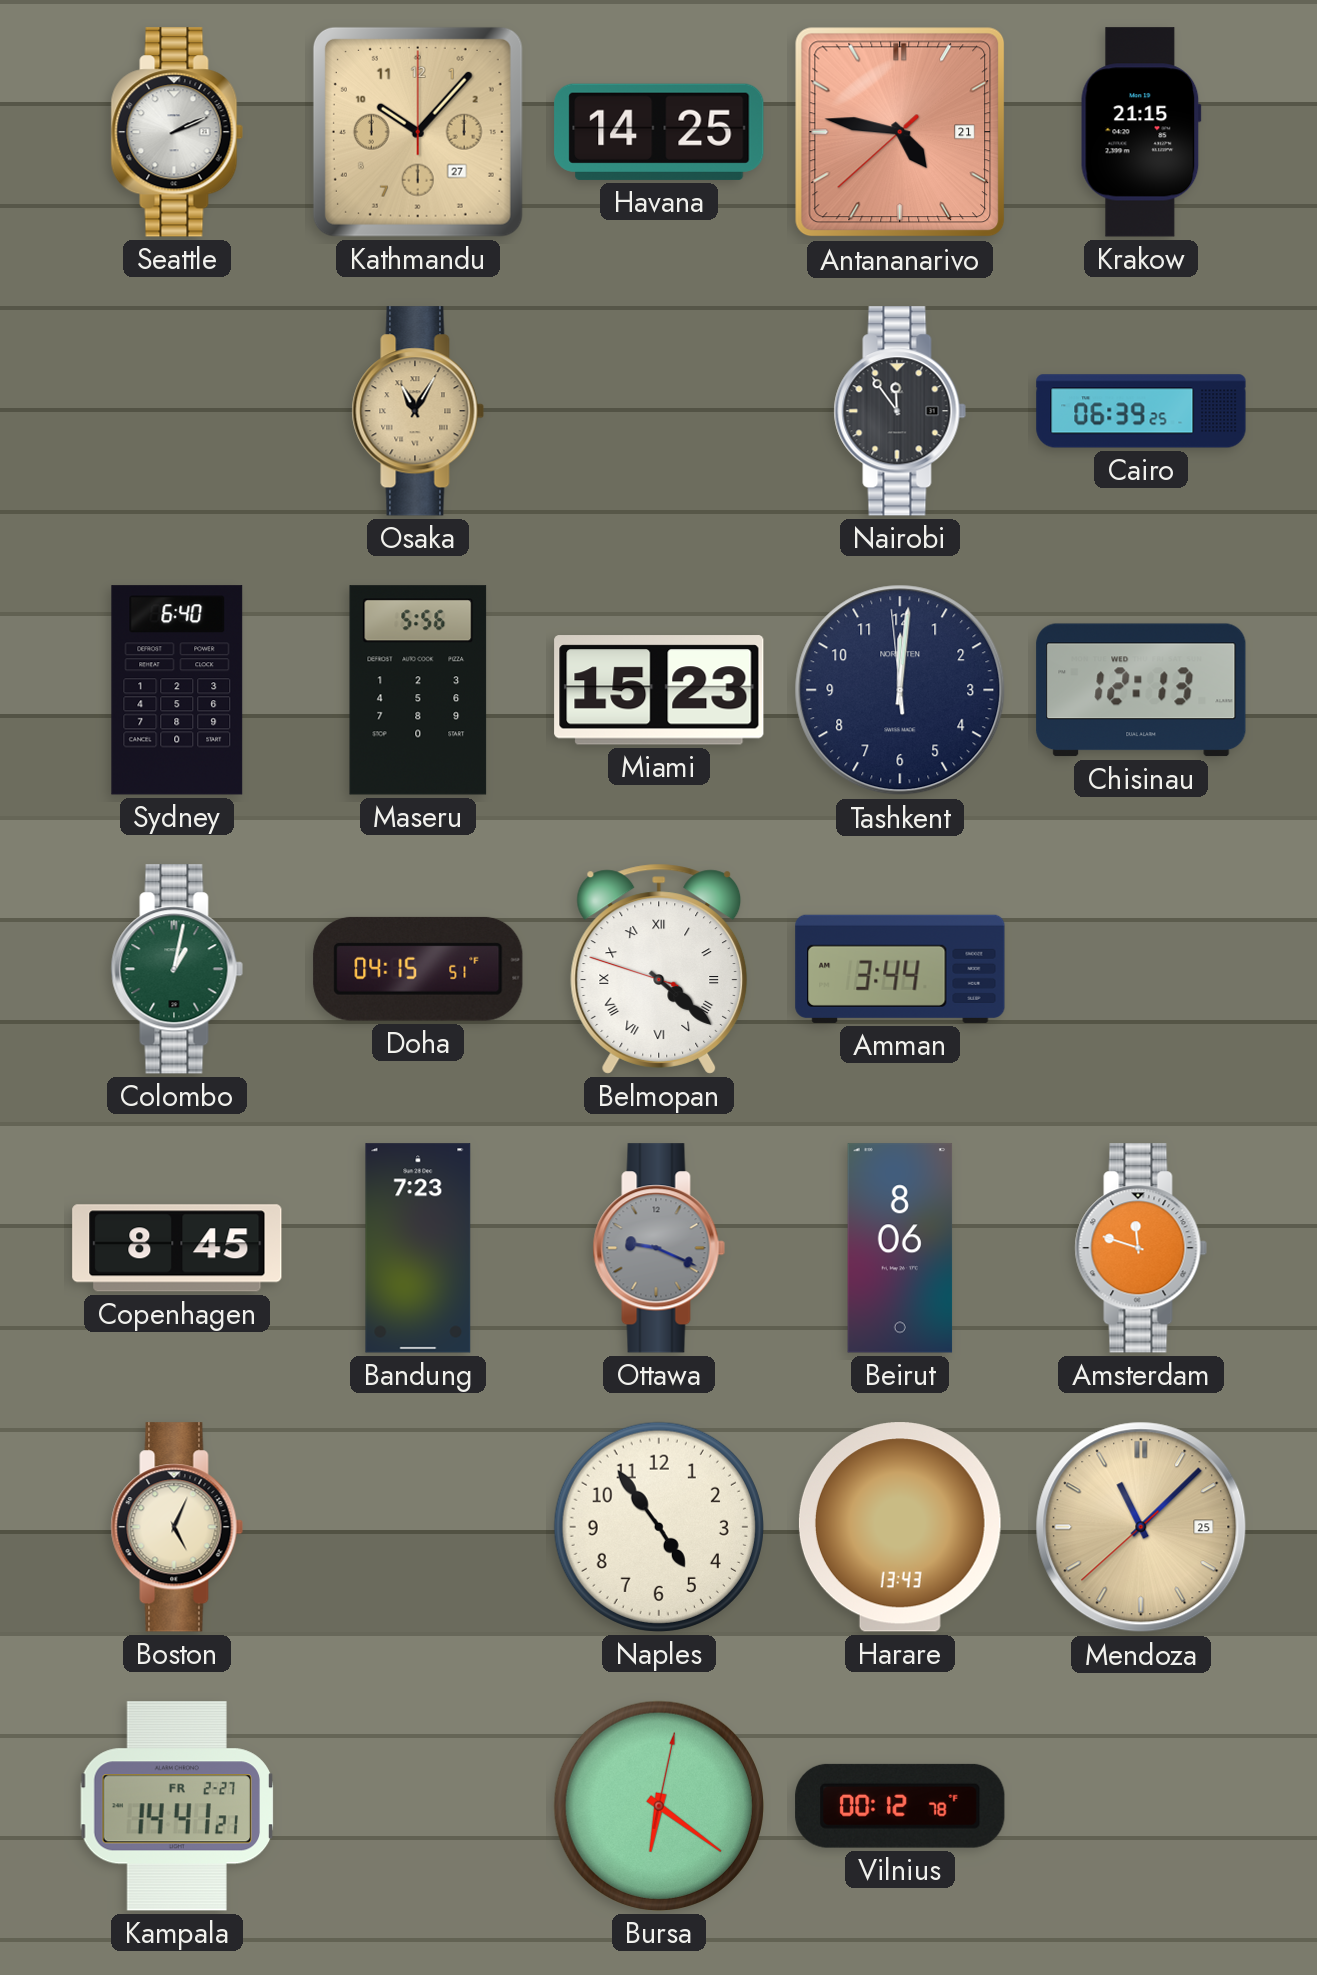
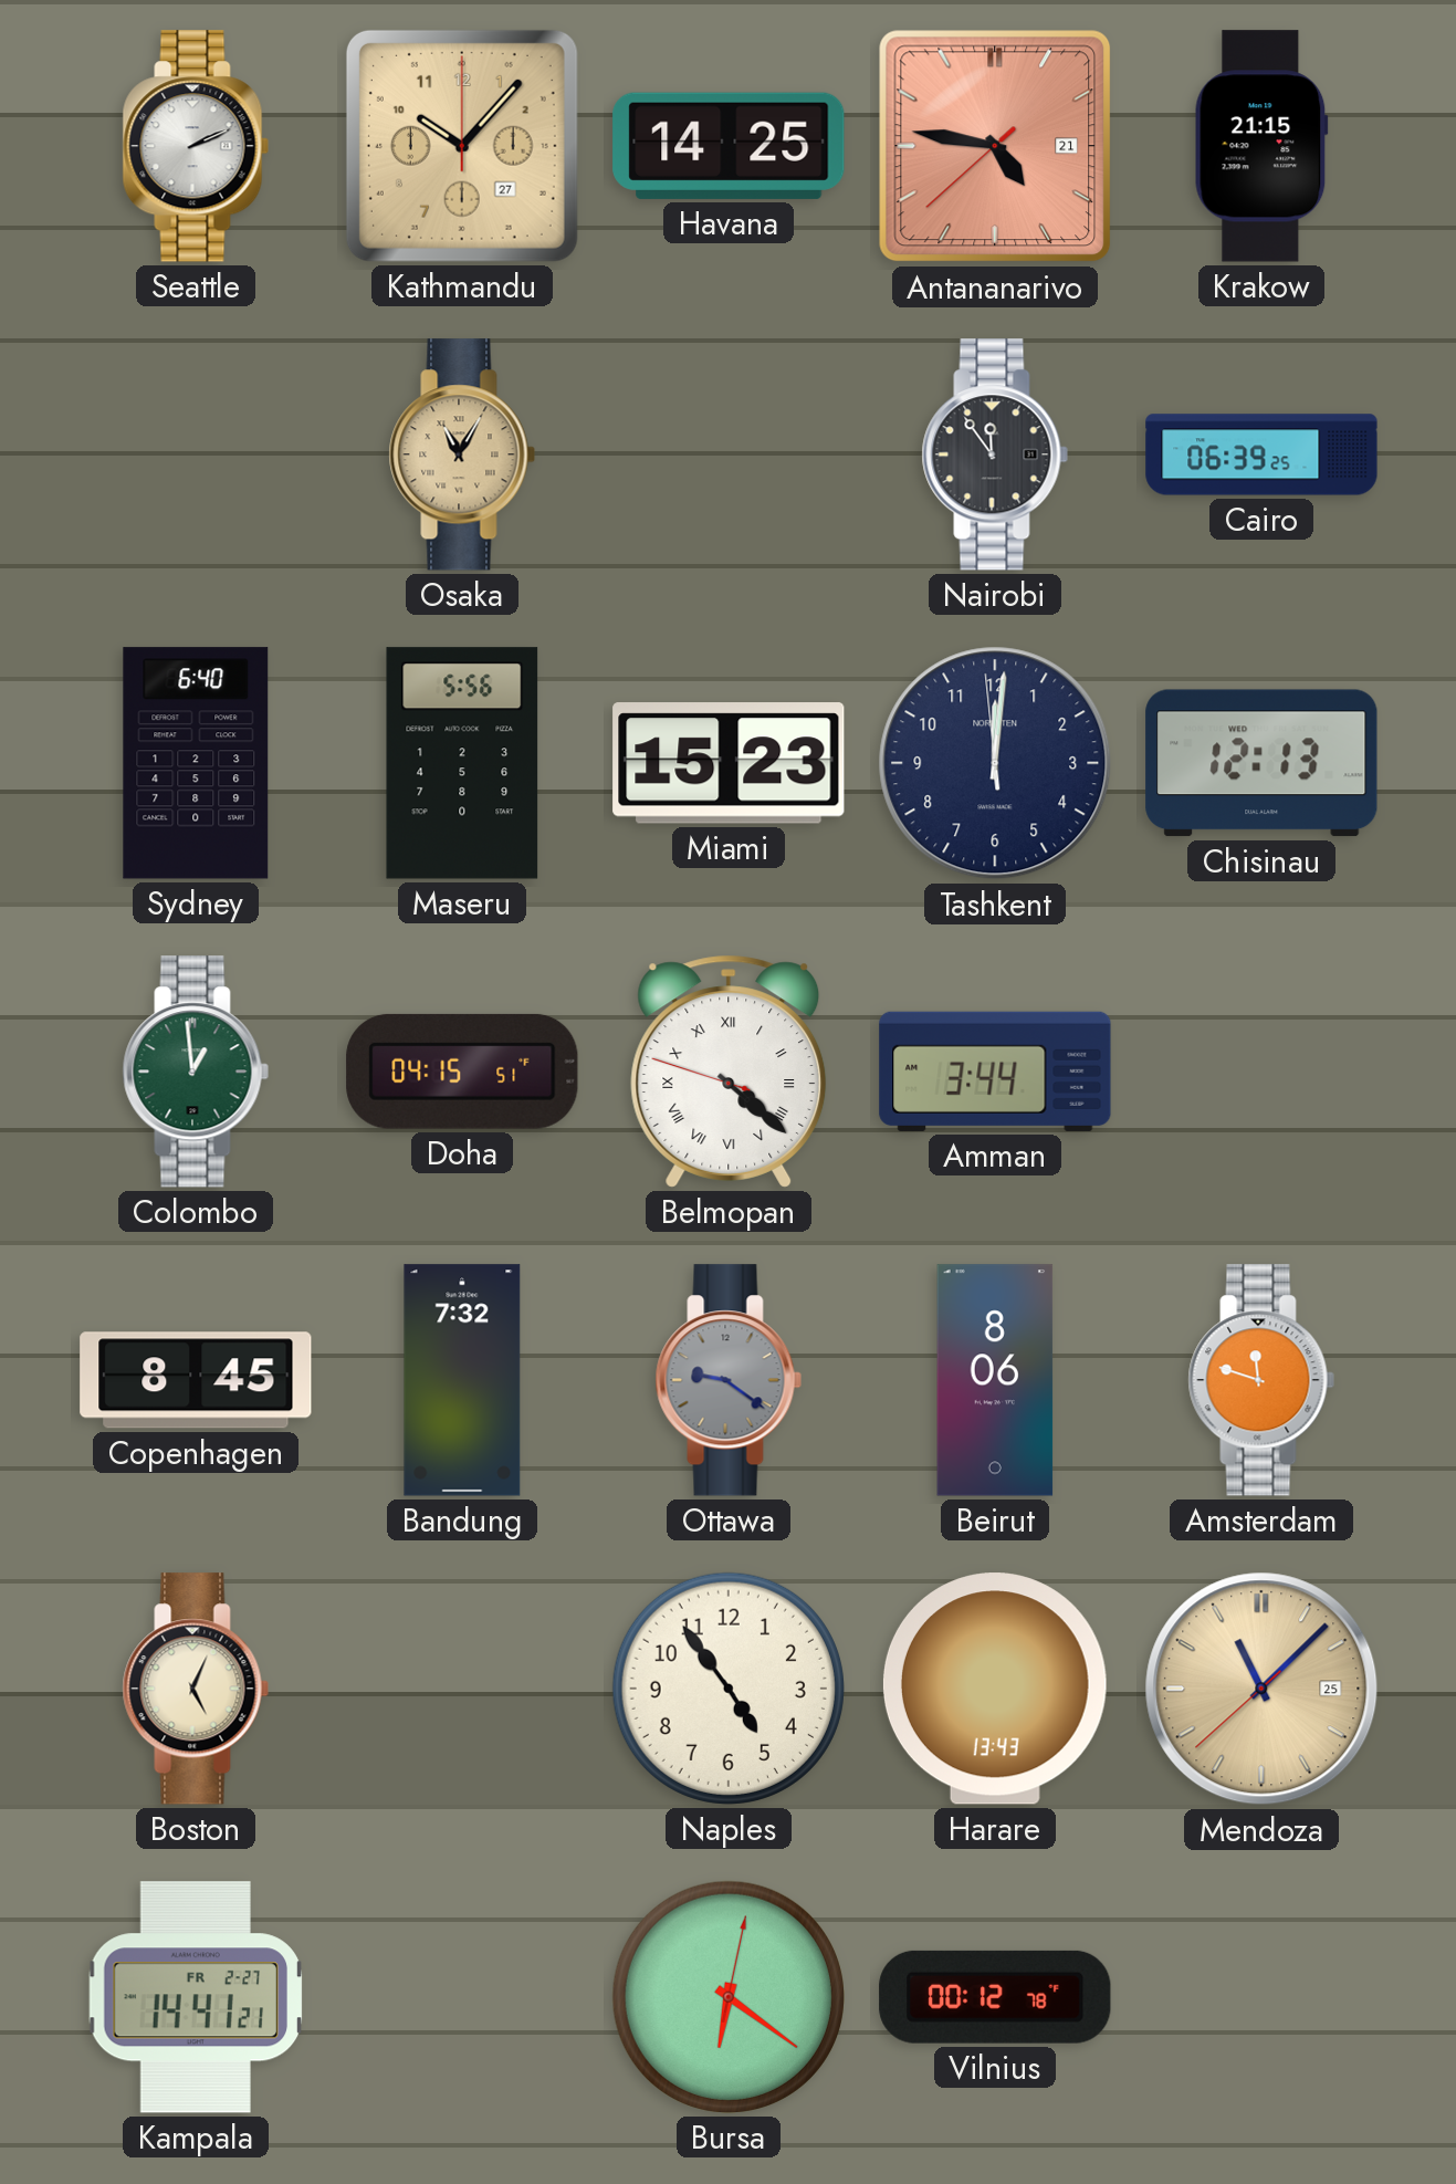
Colombo: 1:02 -> 12:59
Bandung: 7:23 -> 7:32
Ottawa: 9:19 -> 9:21
